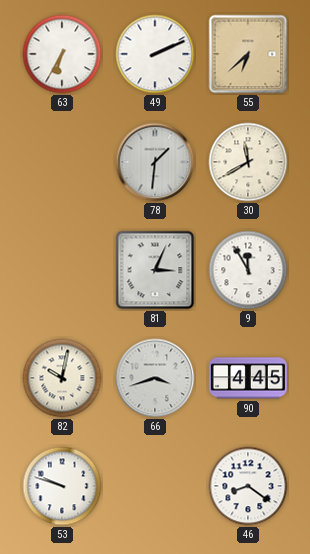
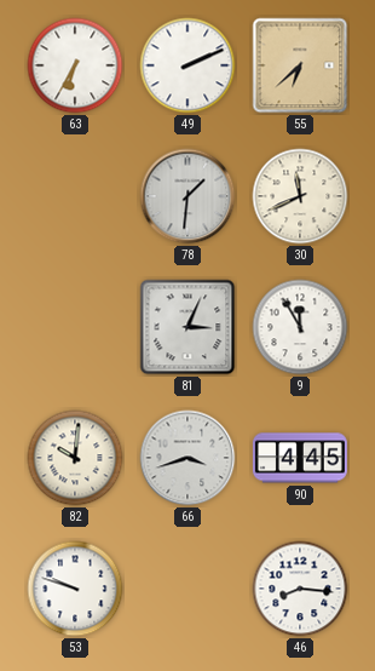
30: 11:40 -> 11:41
82: 10:02 -> 10:01
46: 8:21 -> 8:16
